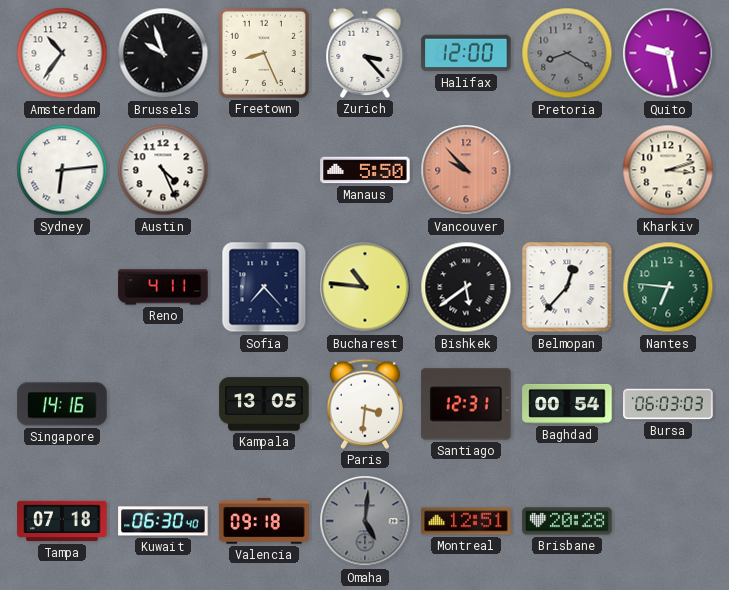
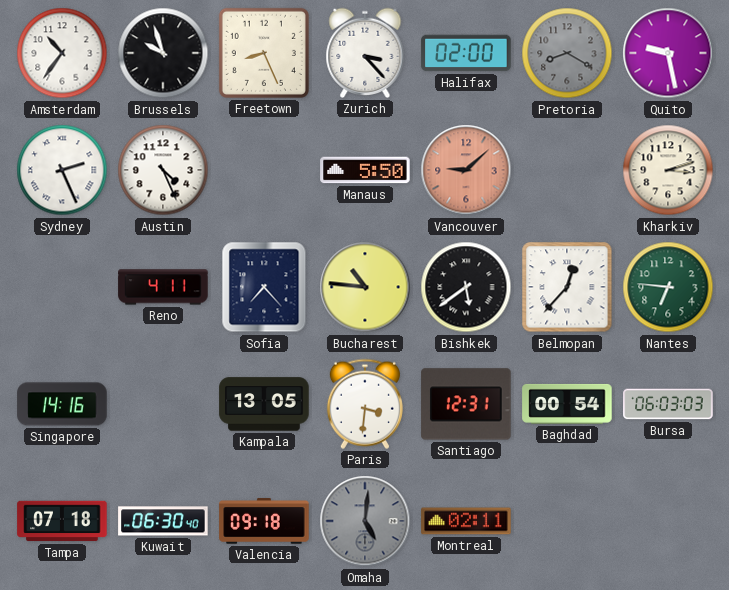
Halifax: 12:00 -> 02:00
Sydney: 6:14 -> 2:26
Vancouver: 9:53 -> 9:08
Montreal: 12:51 -> 02:11
Brisbane: 20:28 -> none
